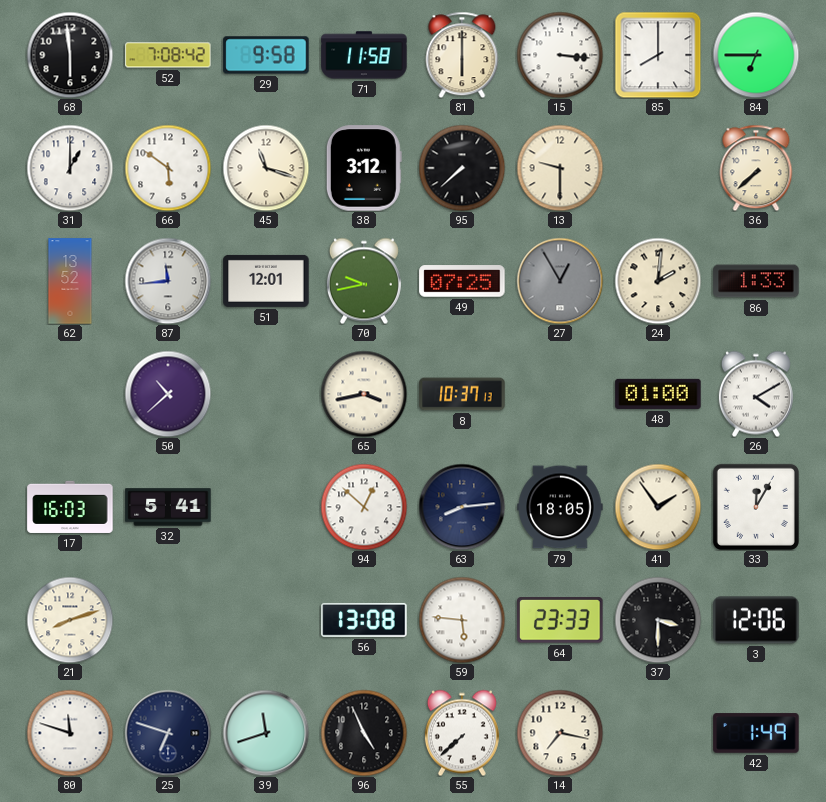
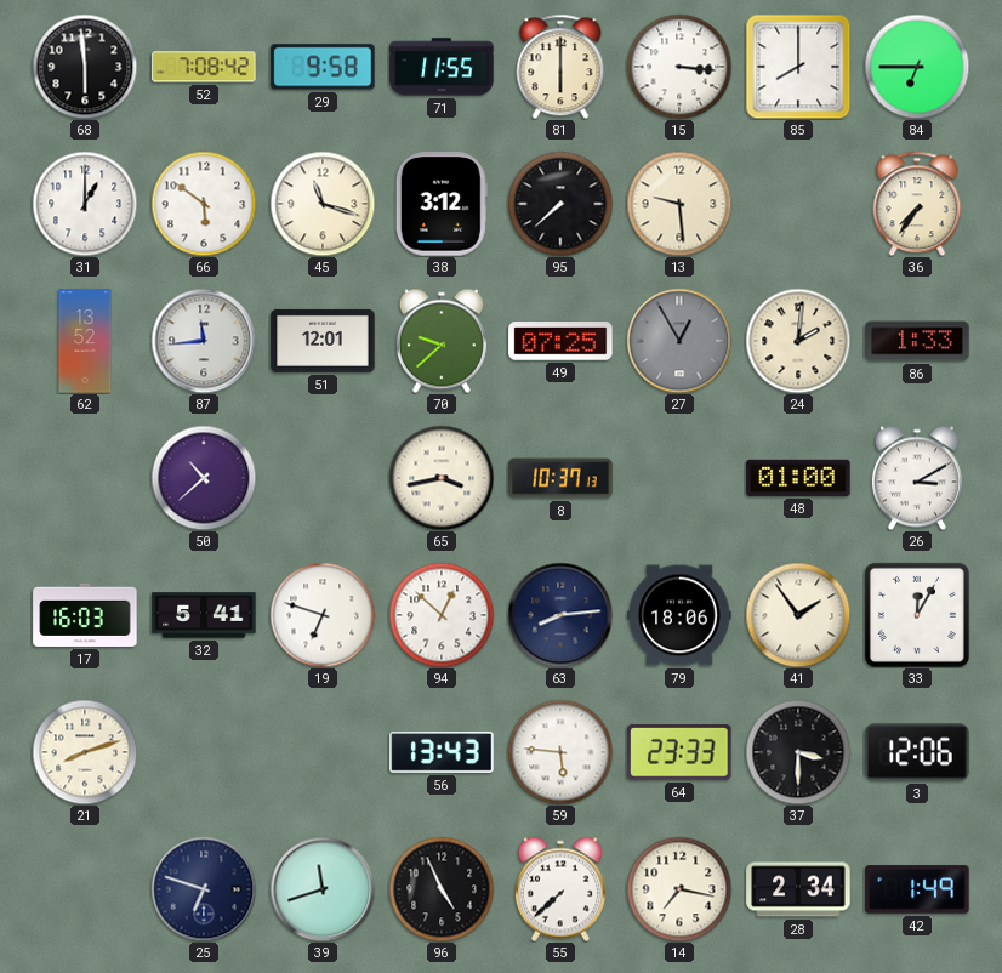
71: 11:58 -> 11:55
13: 9:30 -> 9:29
36: 7:38 -> 7:36
70: 9:43 -> 9:38
26: 4:10 -> 3:10
19: none -> 6:48
79: 18:05 -> 18:06
56: 13:08 -> 13:43
80: 11:48 -> none
28: none -> 2:34
